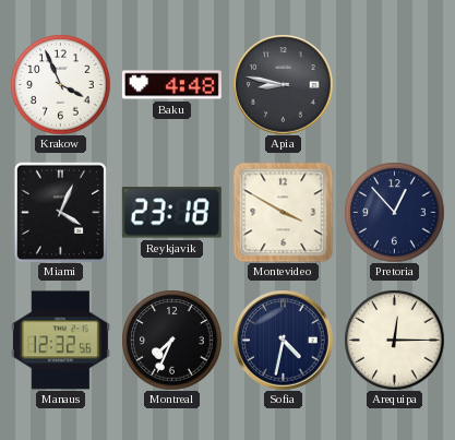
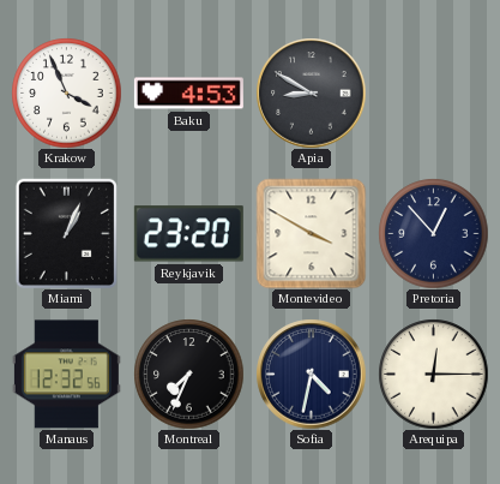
Baku: 4:48 -> 4:53
Apia: 8:47 -> 8:50
Miami: 4:04 -> 1:04
Reykjavik: 23:18 -> 23:20
